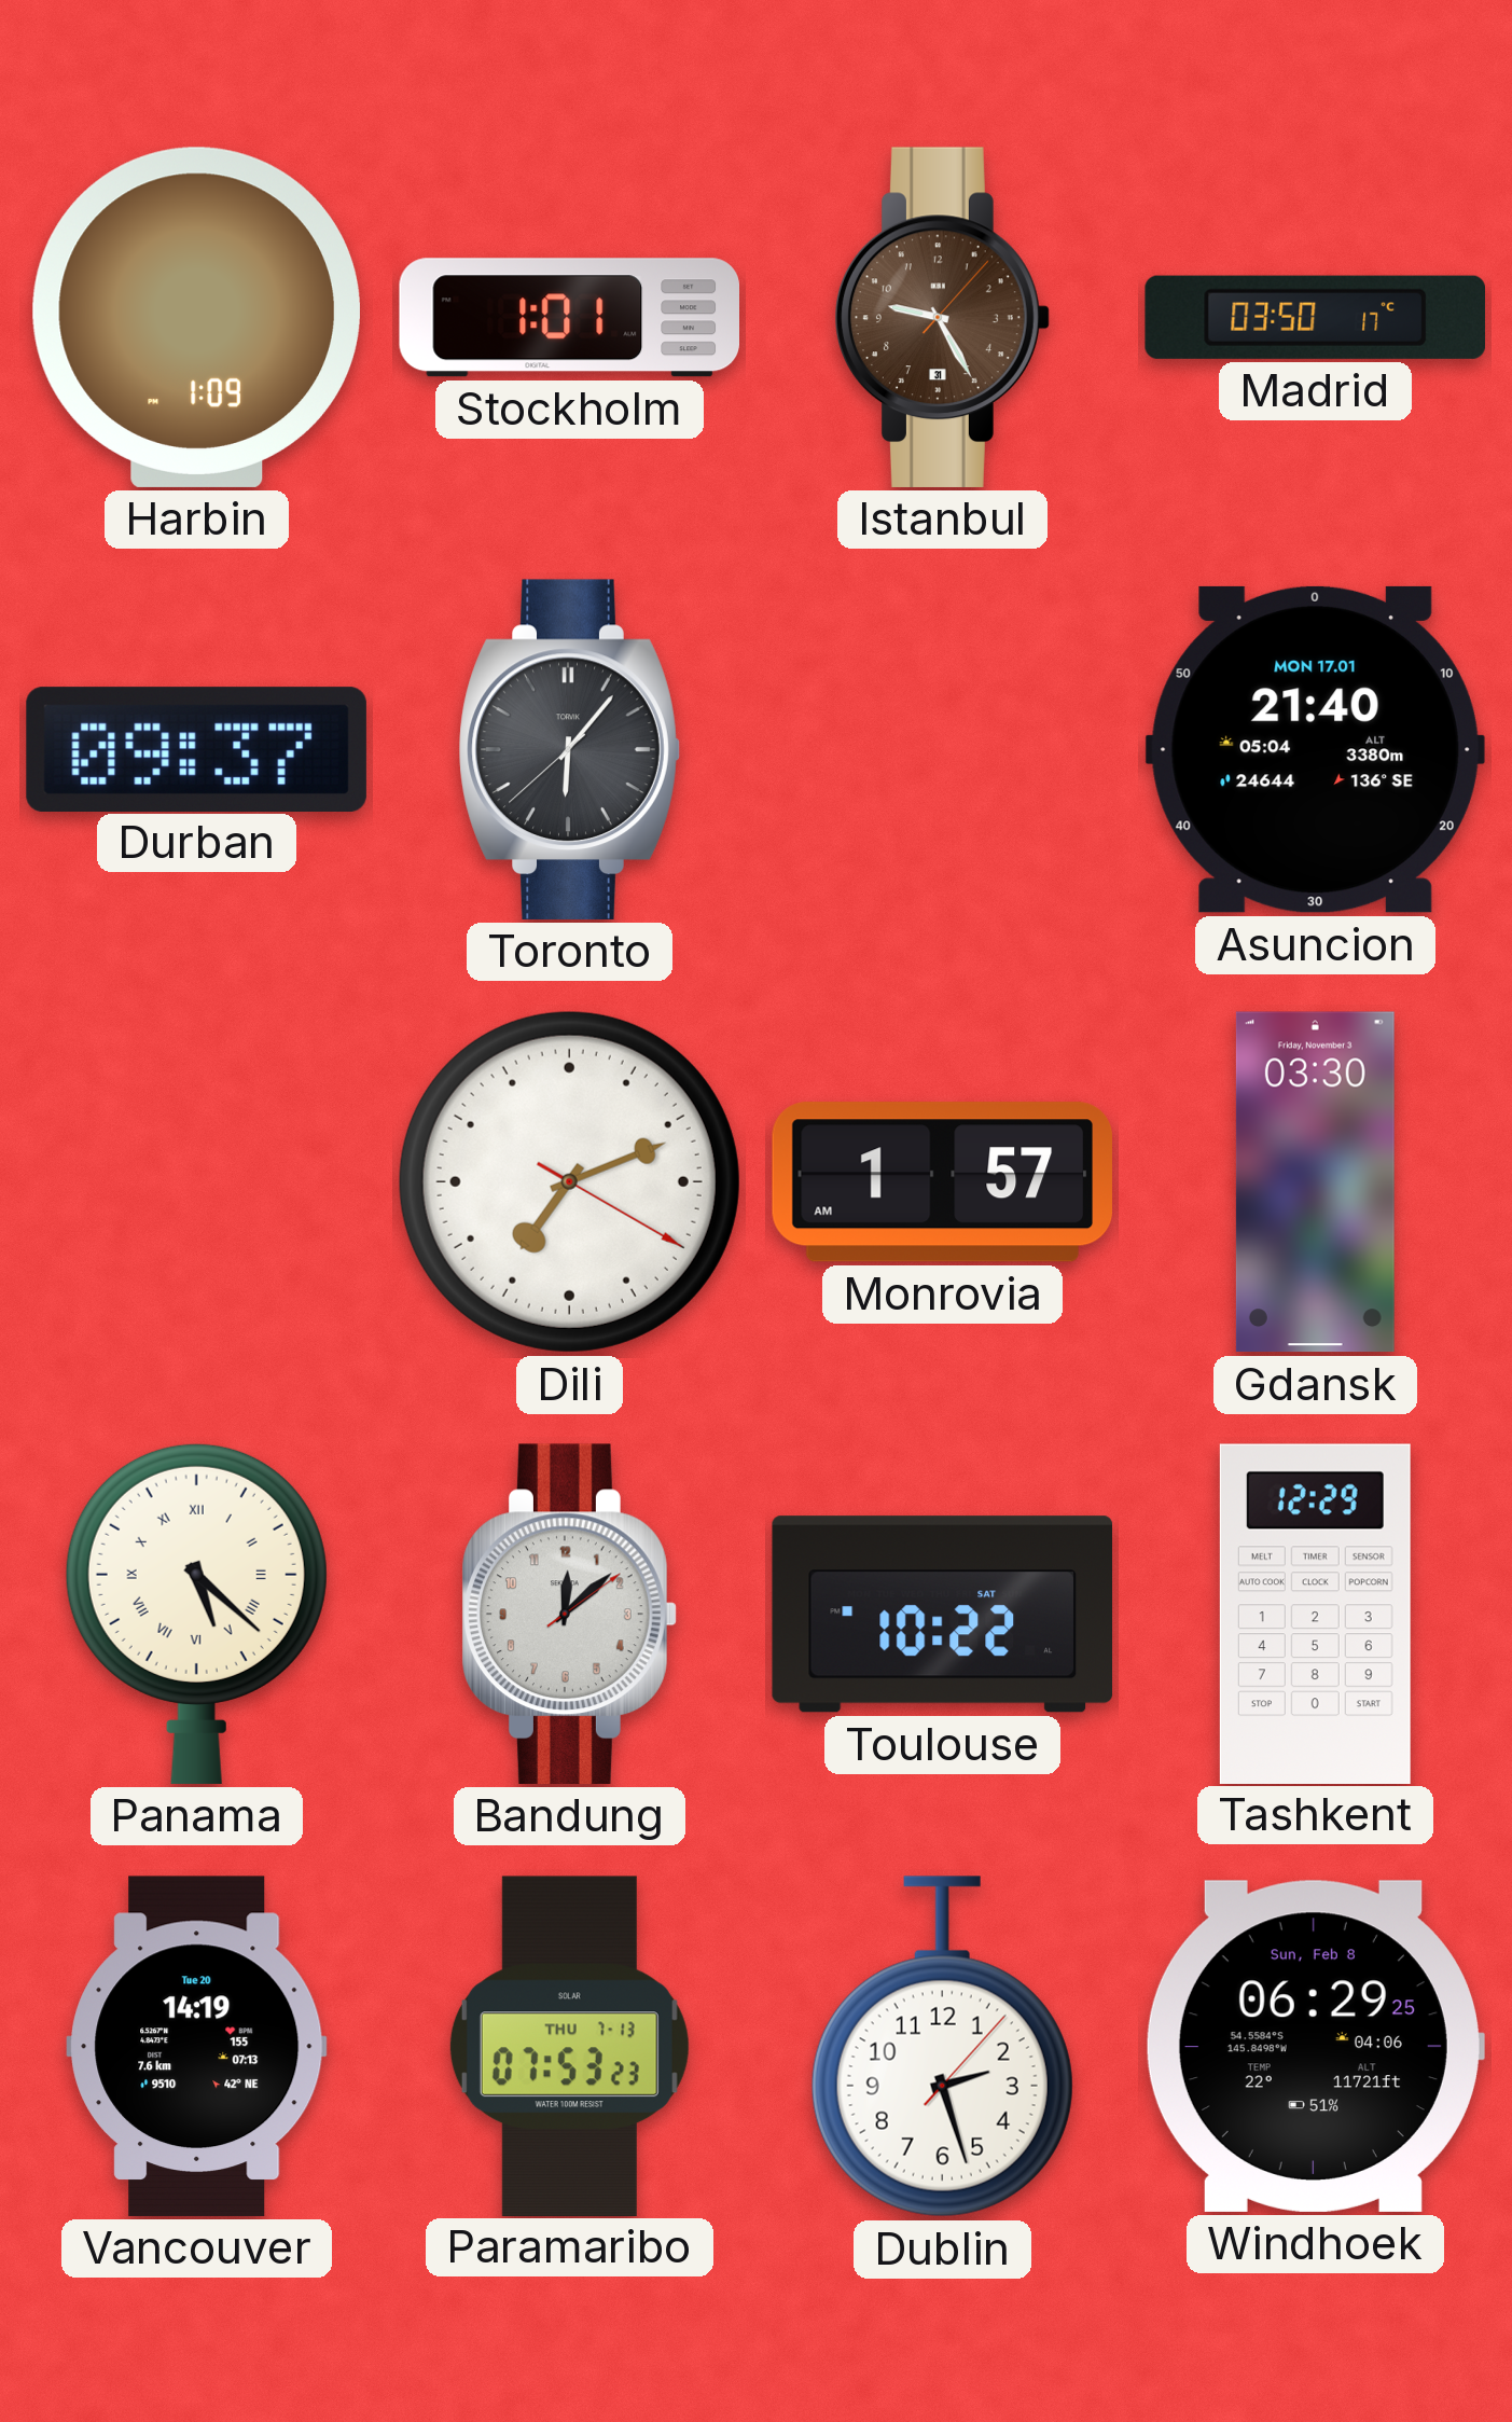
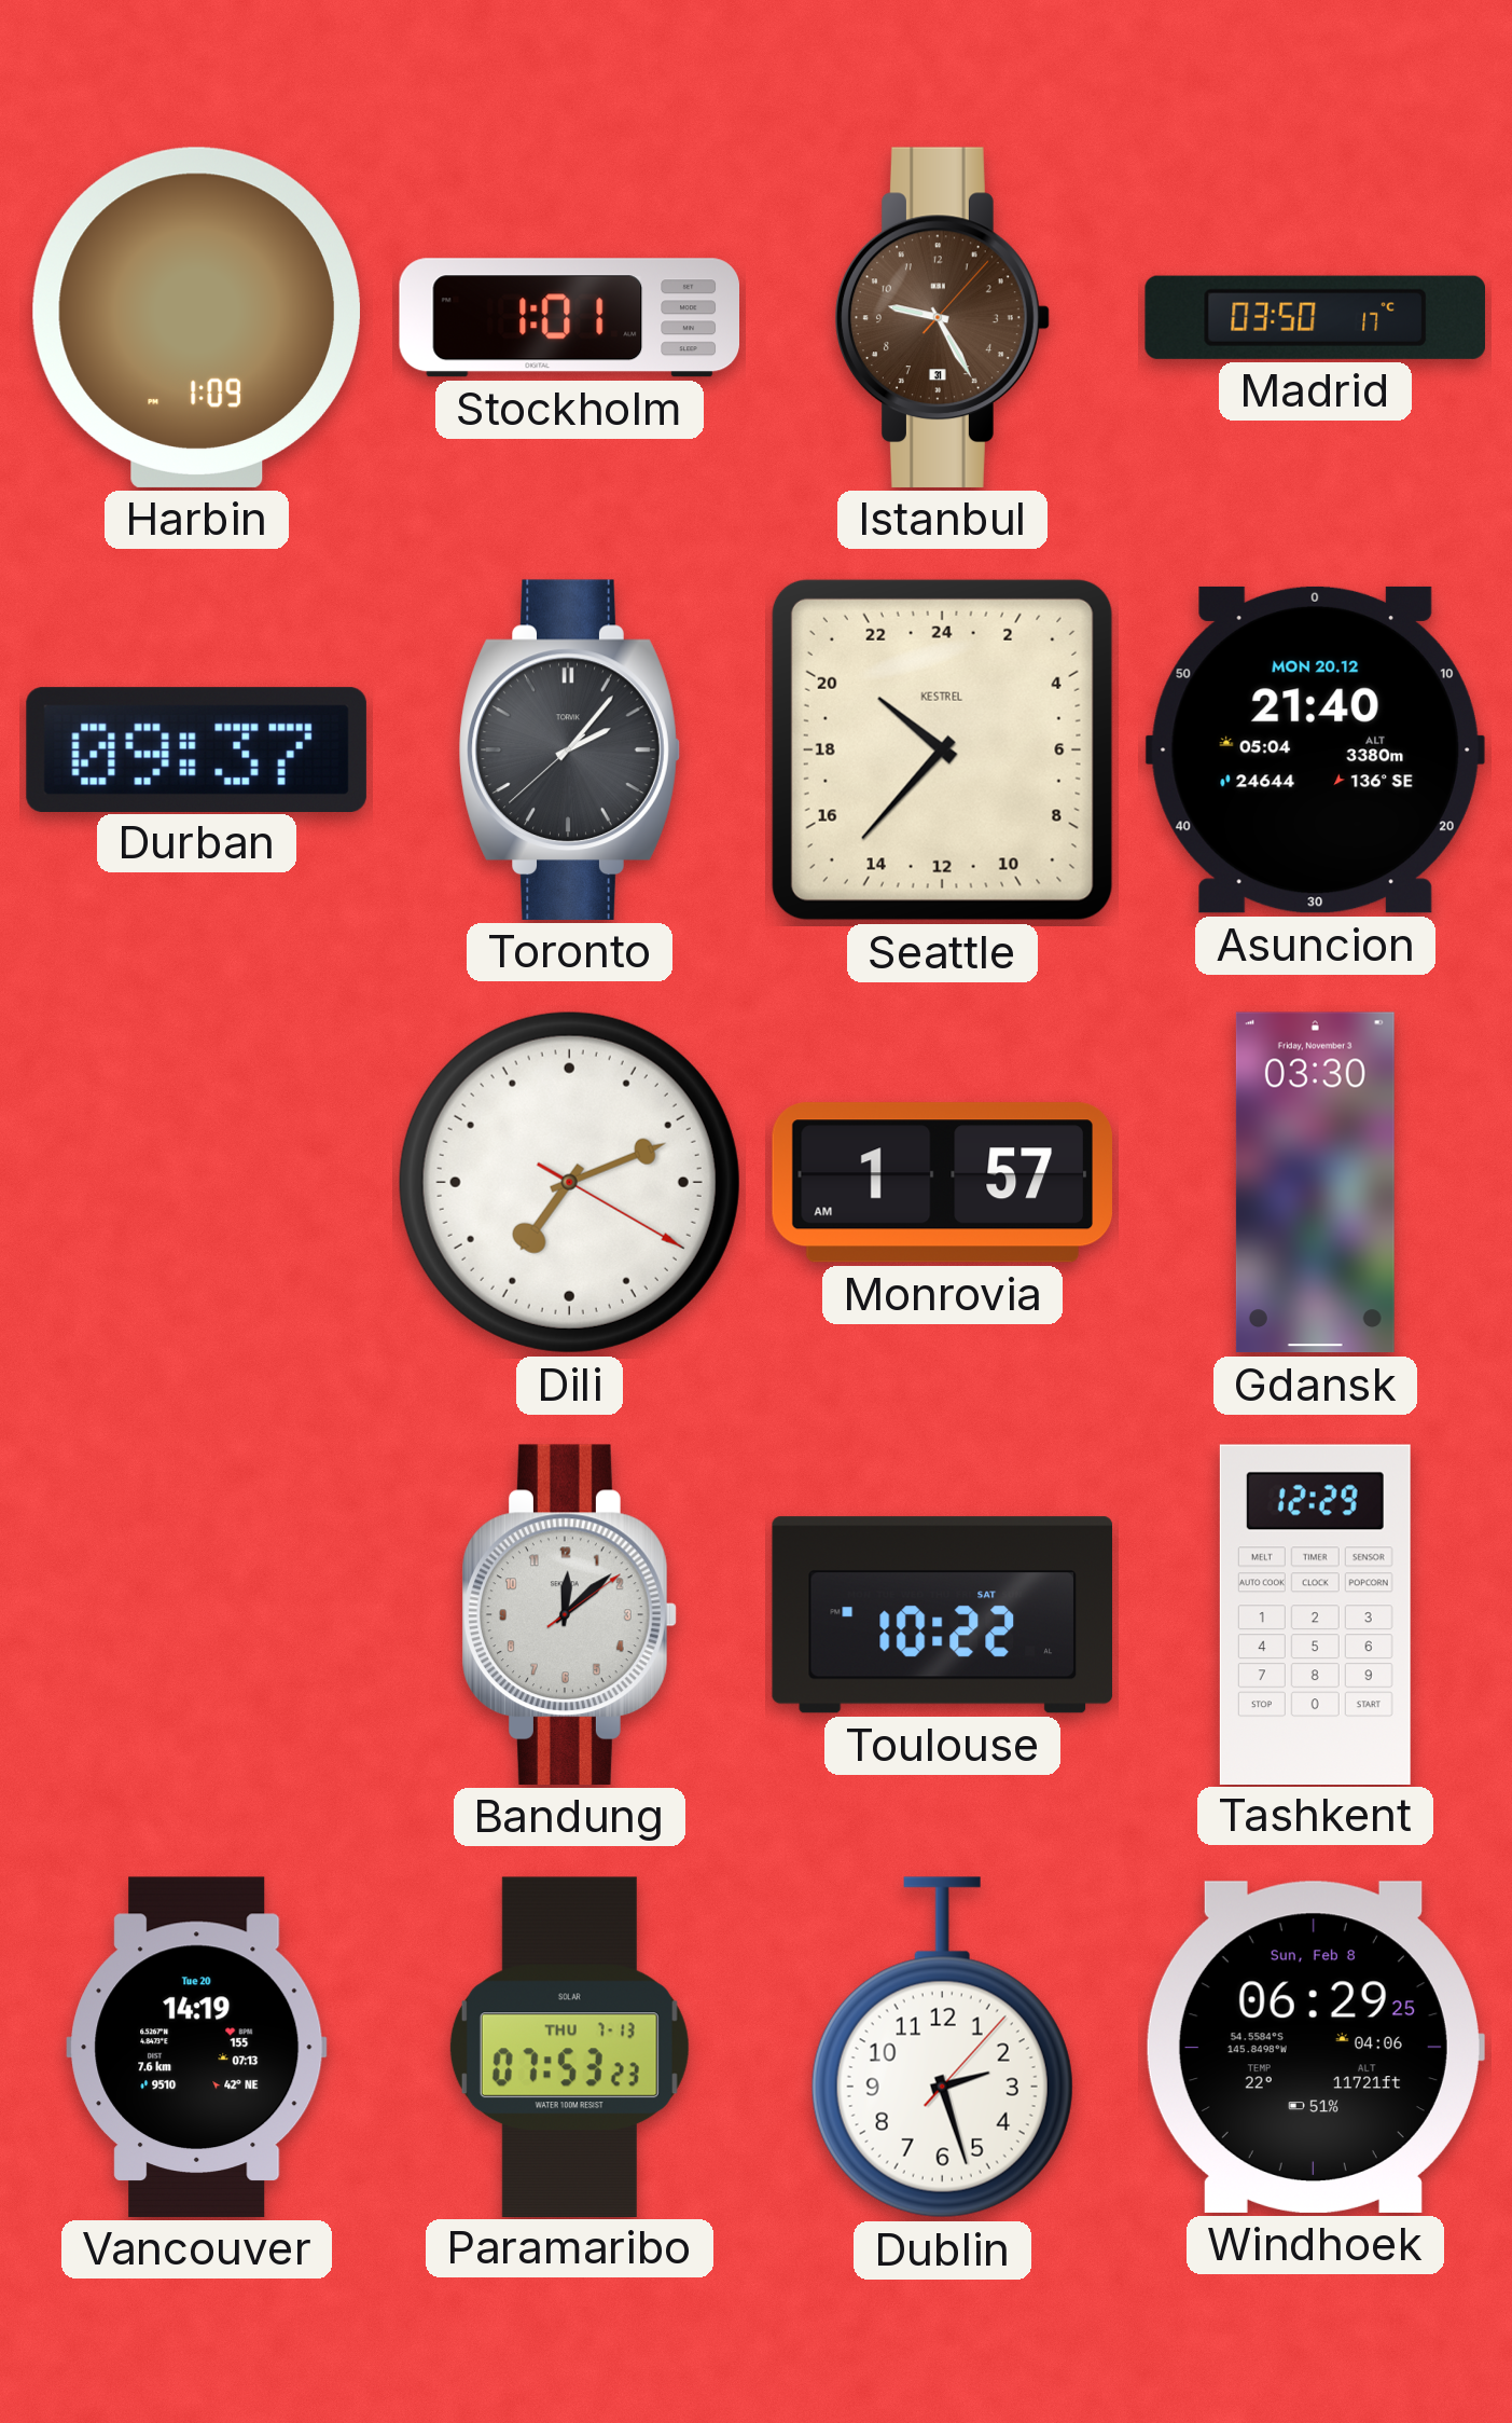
Toronto: 6:06 -> 2:06
Seattle: none -> 20:37
Asuncion date: MON 17.01 -> MON 20.12
Panama: 5:22 -> none
